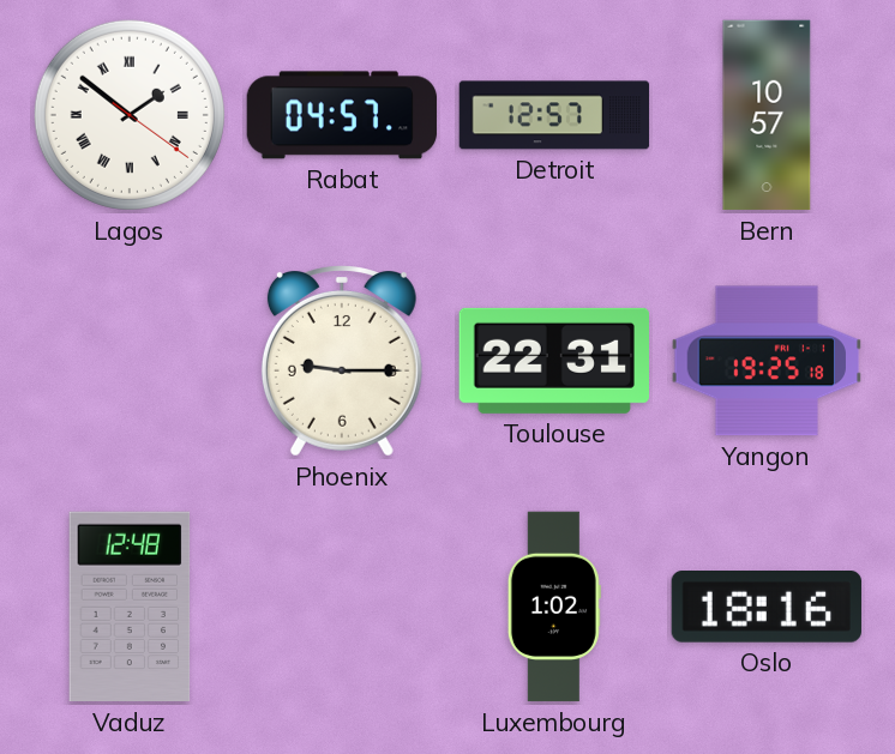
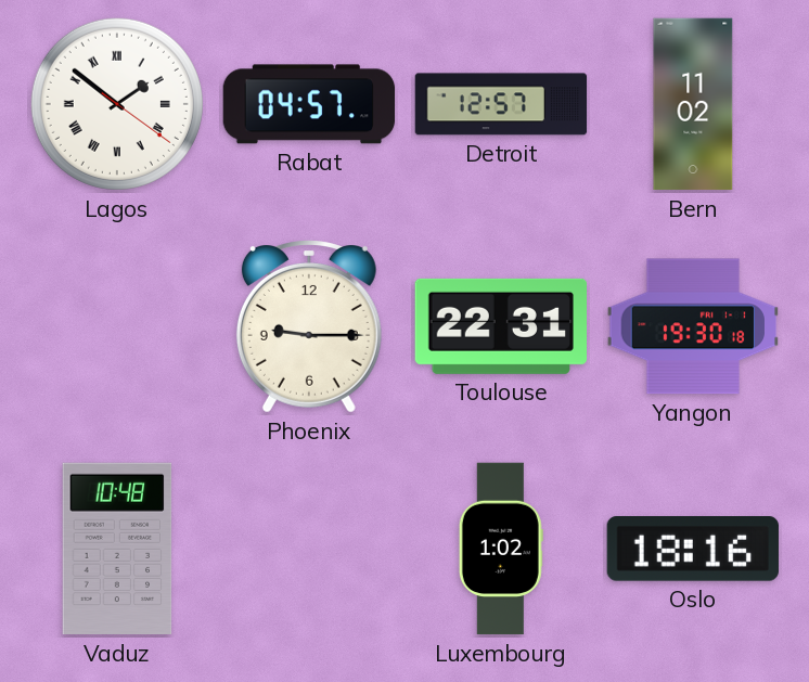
Bern: 10:57 -> 11:02
Yangon: 19:25 -> 19:30
Vaduz: 12:48 -> 10:48
